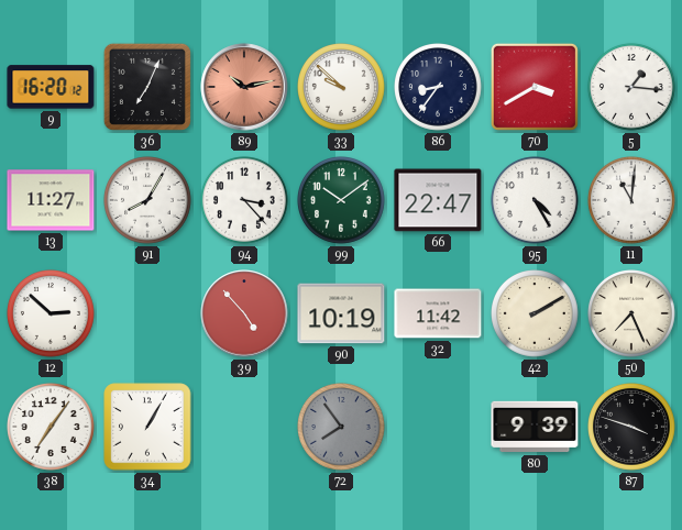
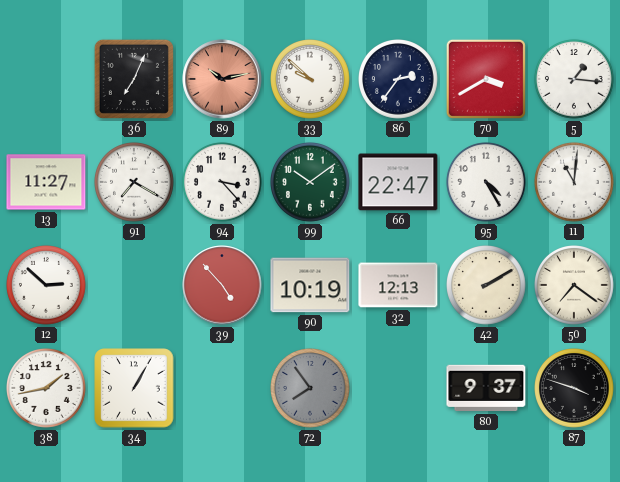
9: 16:20 -> none
86: 8:36 -> 2:36
91: 8:05 -> 7:20
32: 11:42 -> 12:13
50: 7:26 -> 7:21
38: 7:06 -> 1:43
80: 9:39 -> 9:37
